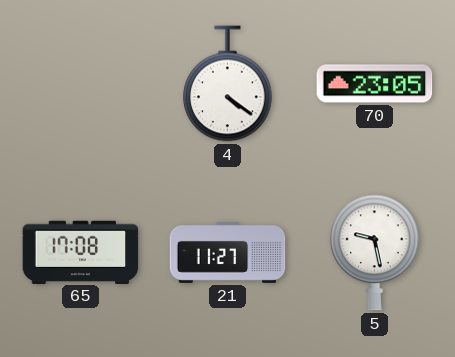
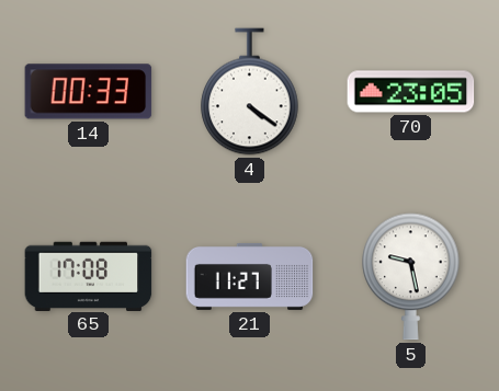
14: none -> 00:33
